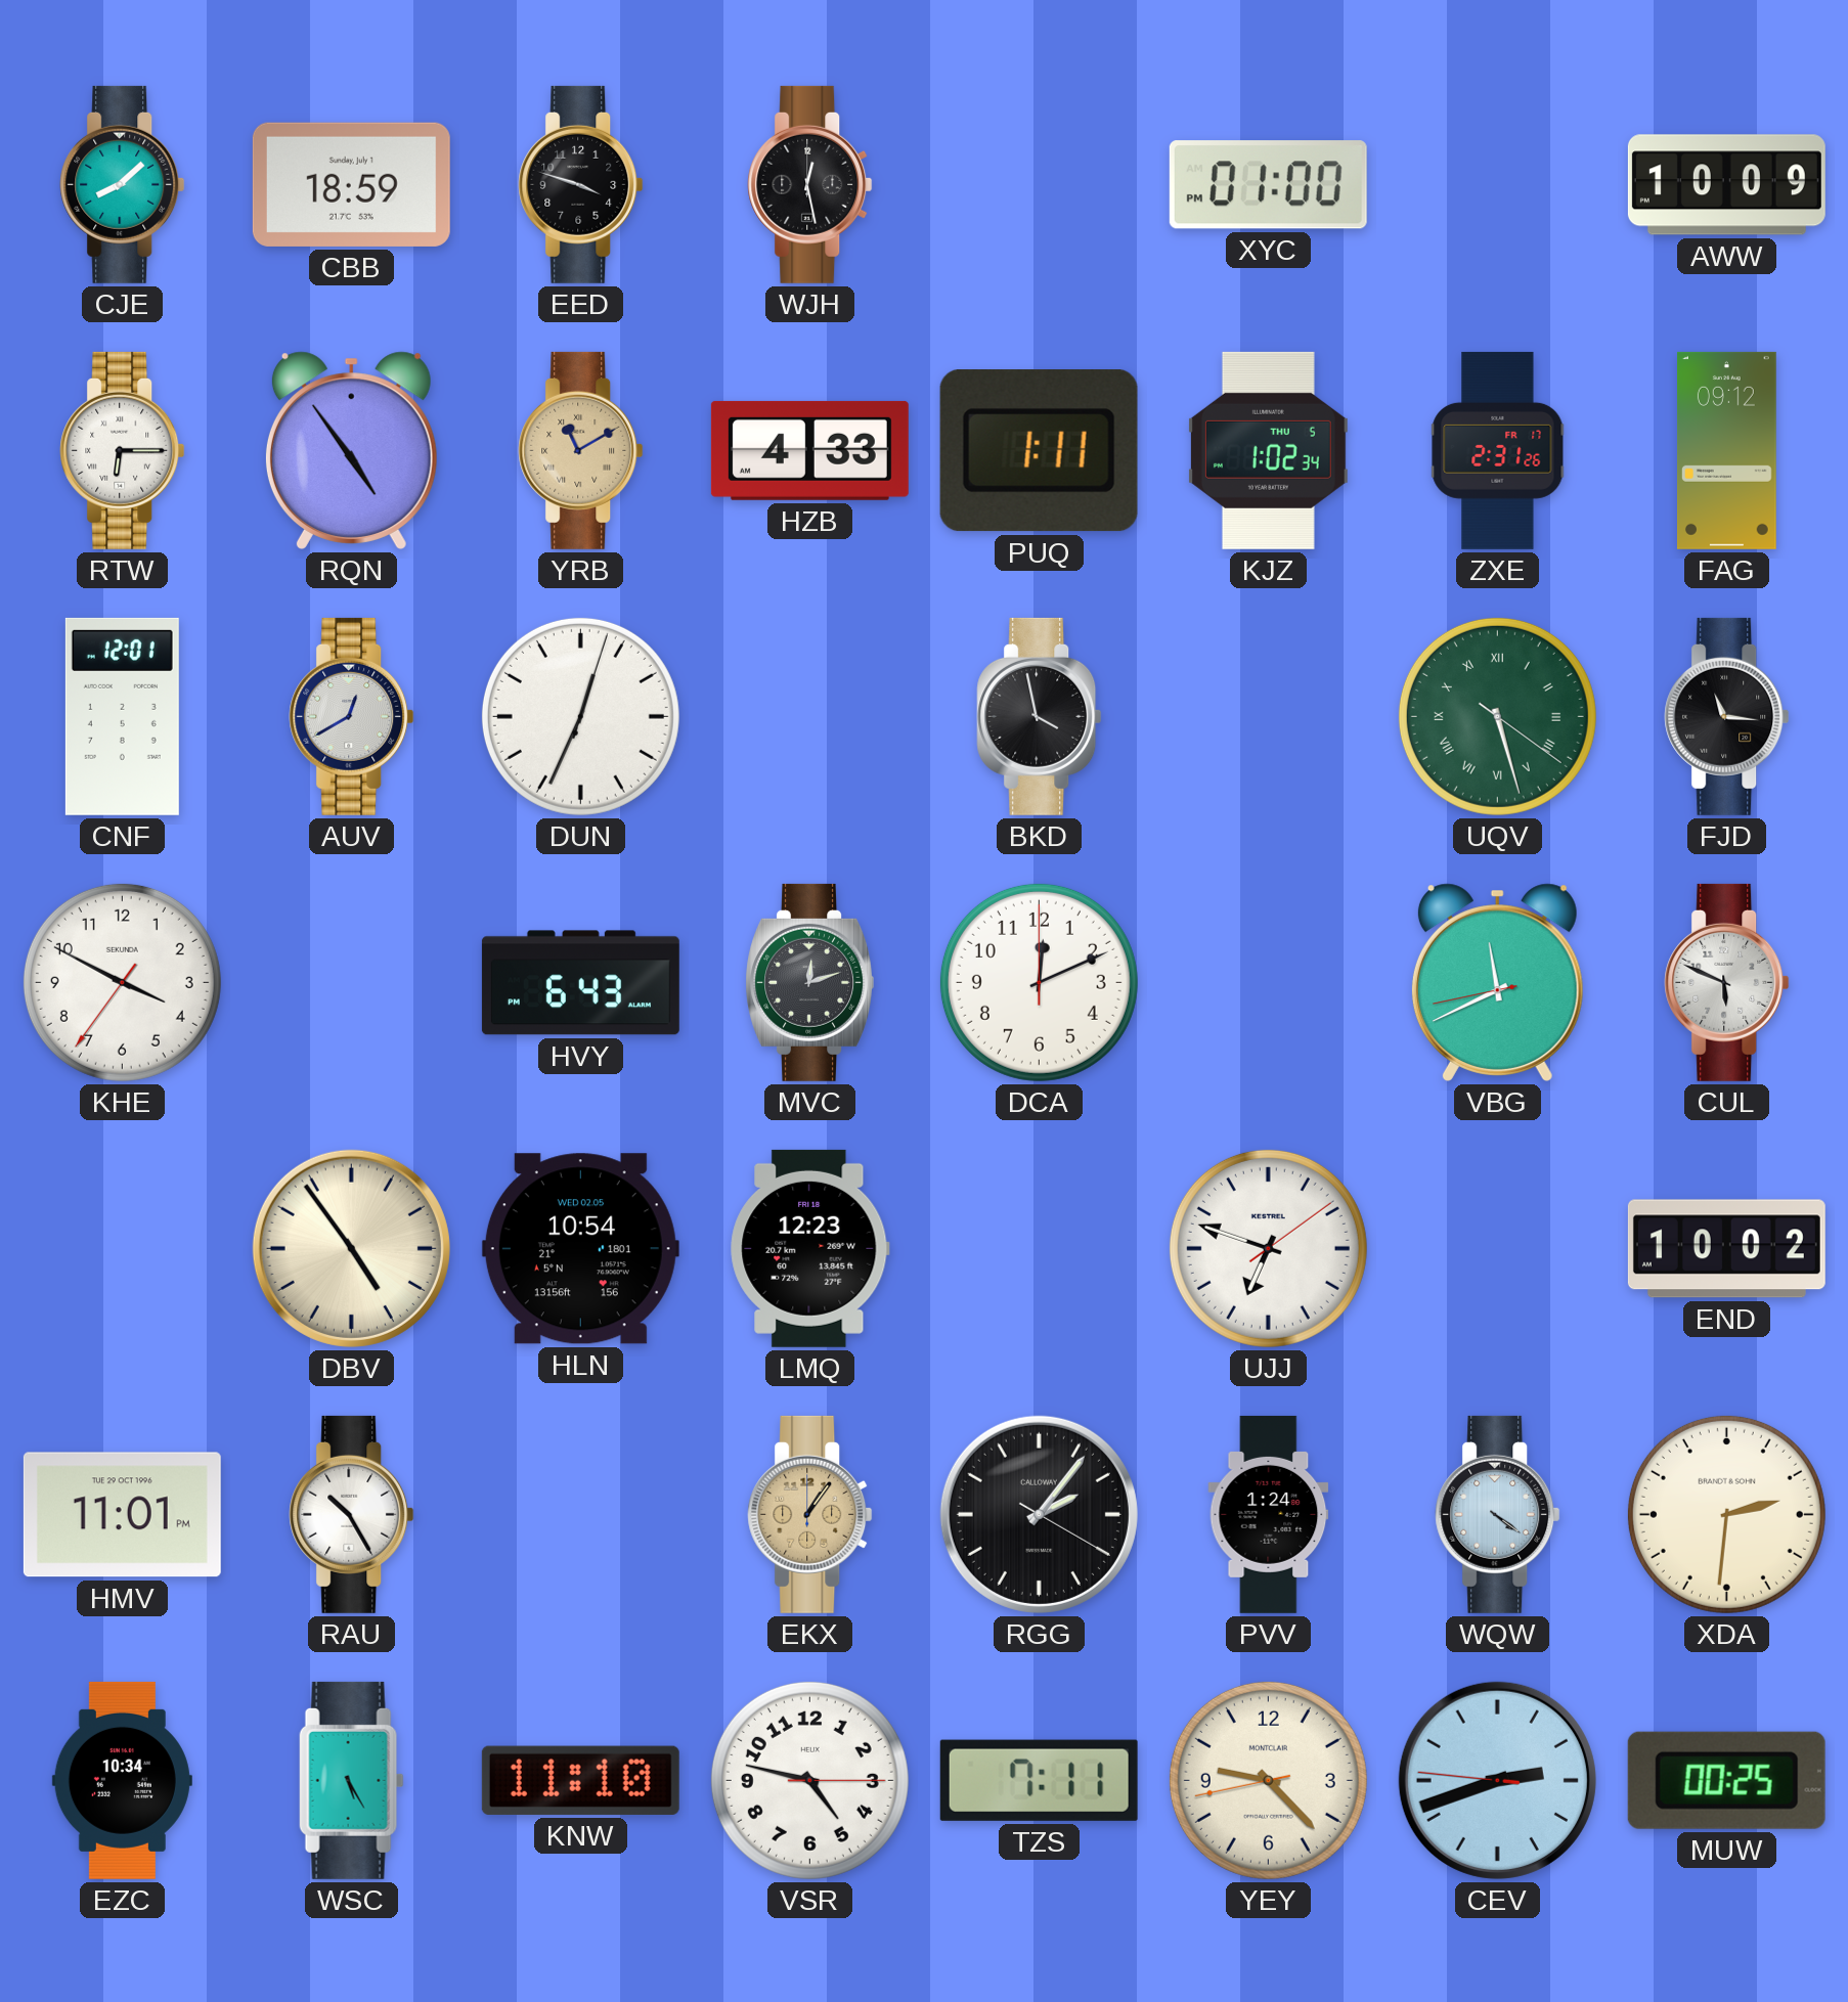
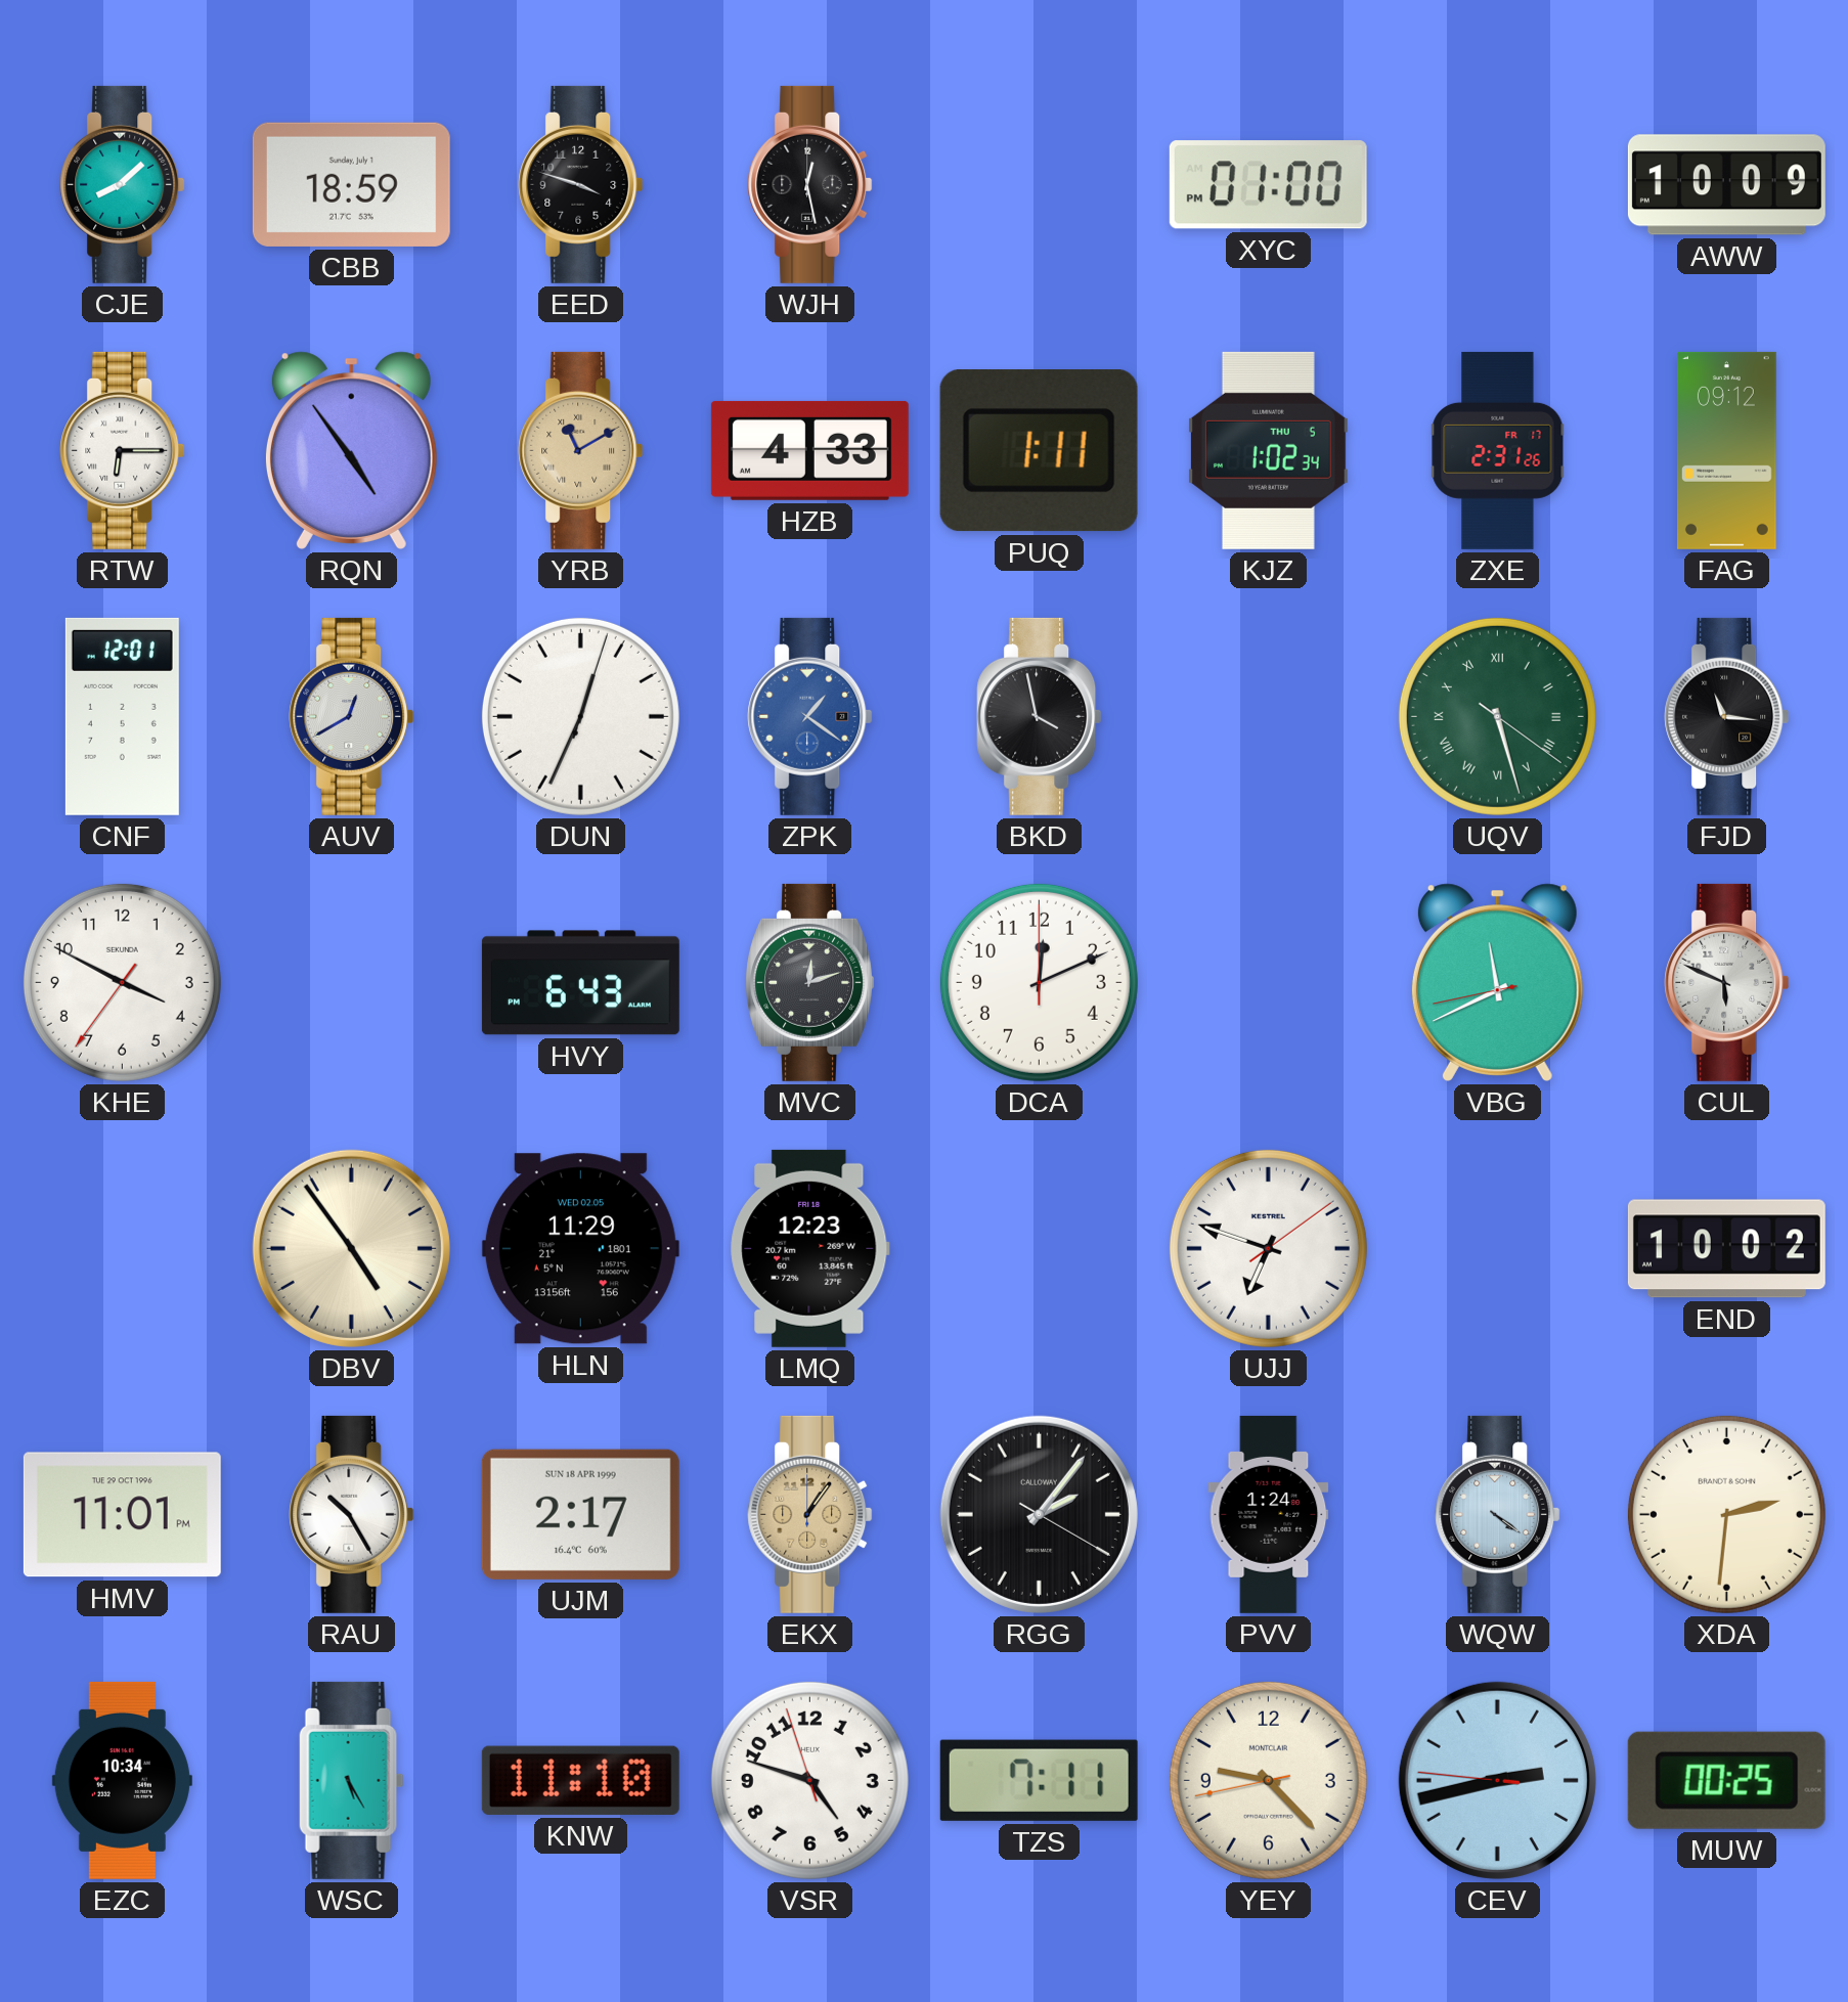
ZPK: none -> 1:21
HLN: 10:54 -> 11:29
UJM: none -> 2:17
VSR: 4:47:15 -> 4:47:57
CEV: 2:41 -> 2:42
